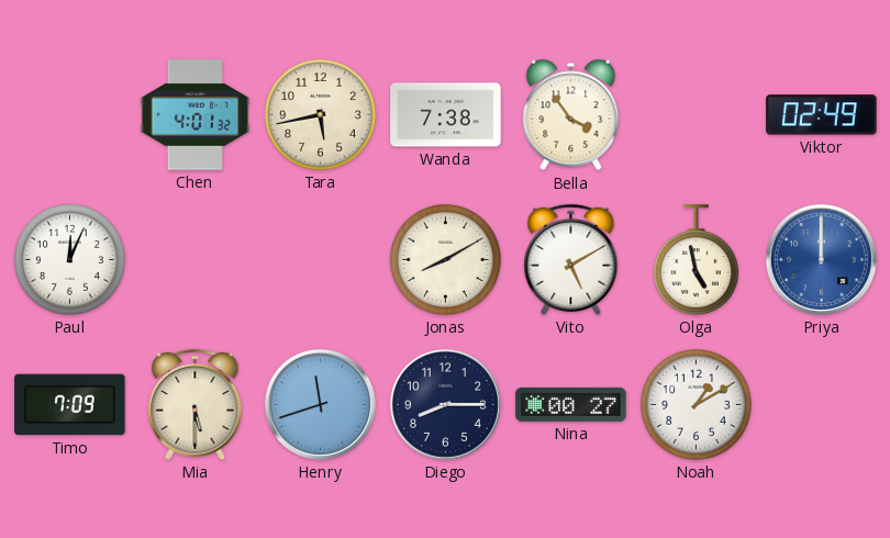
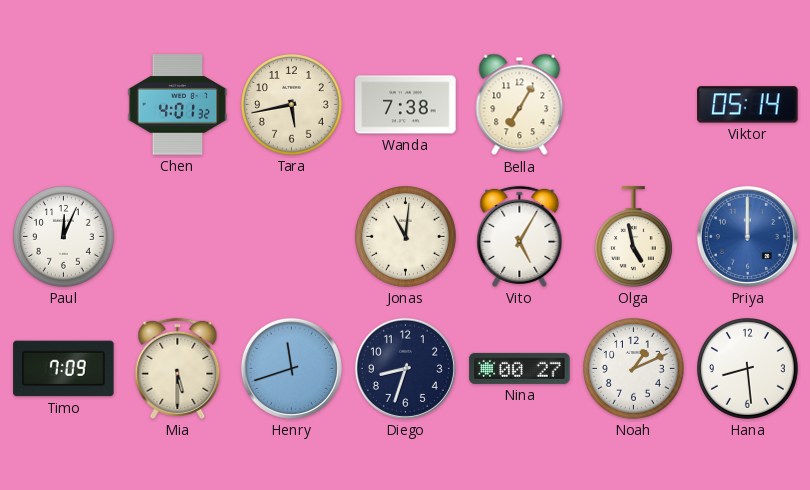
Bella: 3:54 -> 7:05
Viktor: 02:49 -> 05:14
Jonas: 8:10 -> 11:01
Vito: 5:10 -> 5:05
Diego: 8:15 -> 8:33
Noah: 1:10 -> 1:11
Hana: none -> 8:29
